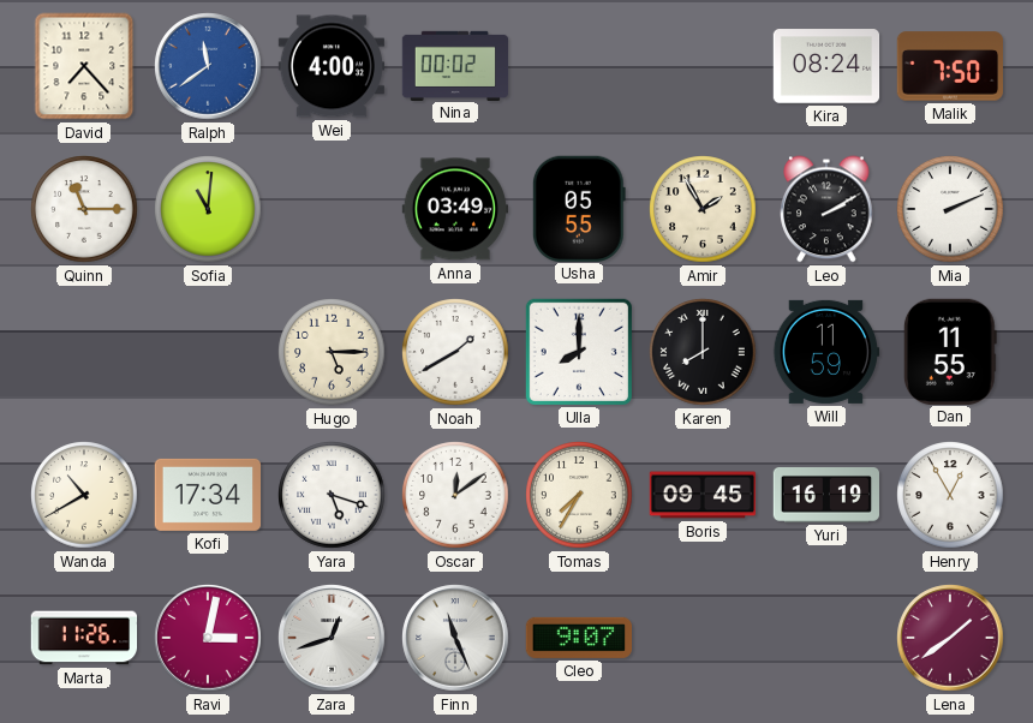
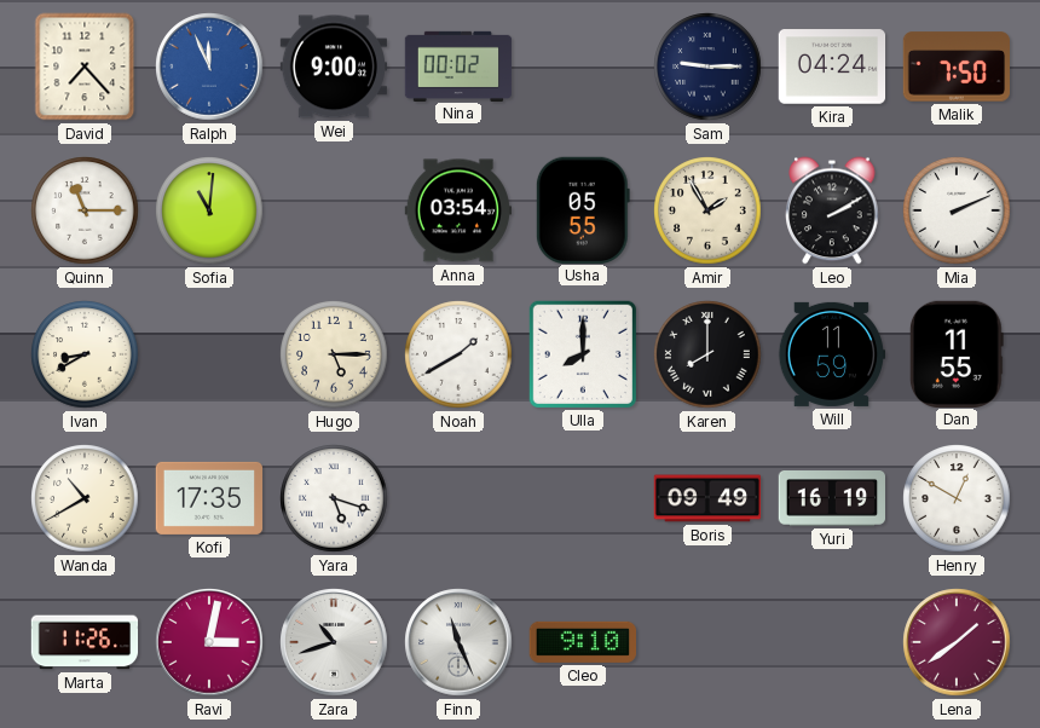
Ralph: 11:39 -> 11:56
Wei: 4:00 -> 9:00
Sam: none -> 9:15
Kira: 08:24 -> 04:24
Anna: 03:49 -> 03:54
Ivan: none -> 8:40
Kofi: 17:34 -> 17:35
Oscar: 12:09 -> none
Tomas: 7:35 -> none
Boris: 09:45 -> 09:49
Henry: 12:55 -> 12:50
Zara: 12:42 -> 10:42
Cleo: 9:07 -> 9:10
